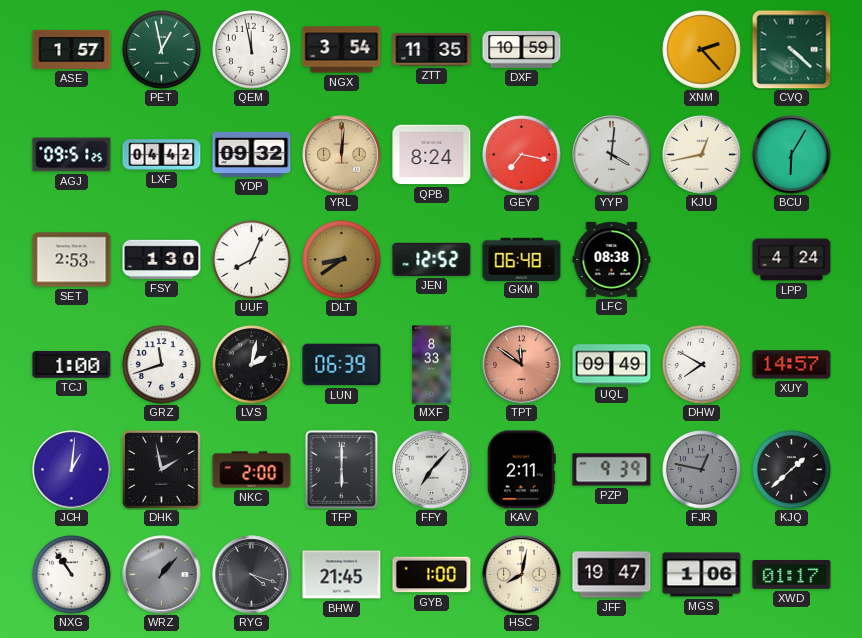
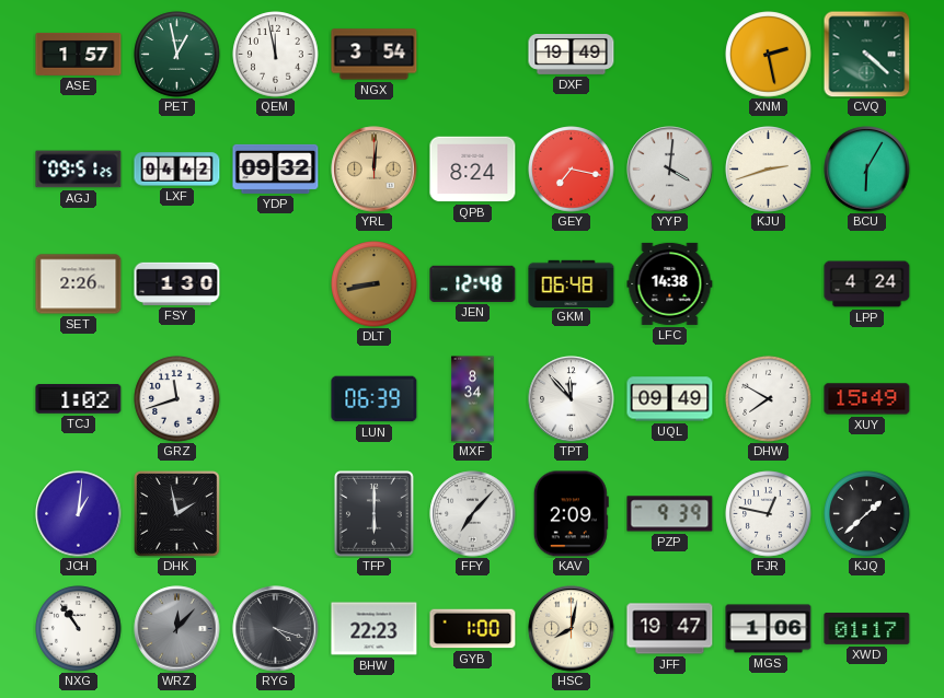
ZTT: 11:35 -> none
DXF: 10:59 -> 19:49
XNM: 2:23 -> 2:28
KJU: 12:43 -> 2:42
SET: 2:53 -> 2:26
UUF: 8:04 -> none
DLT: 8:39 -> 8:43
JEN: 12:52 -> 12:48
LFC: 08:38 -> 14:38
TCJ: 1:00 -> 1:02
LVS: 2:02 -> none
MXF: 8:33 -> 8:34
TPT: 11:51 -> 11:53
TPT dial: salmon -> white
XUY: 14:57 -> 15:49
NKC: 2:00 -> none
KAV: 2:11 -> 2:09
FJR dial: grey -> white
WRZ: 1:07 -> 12:07
BHW: 21:45 -> 22:23
